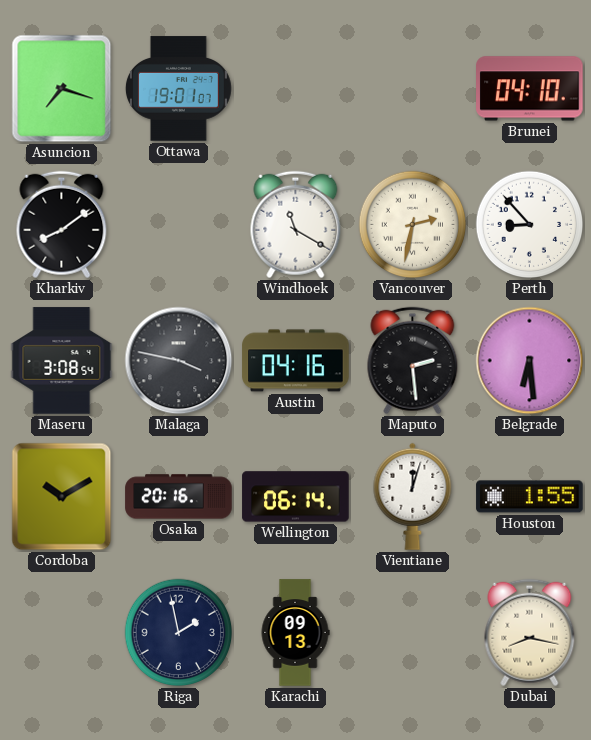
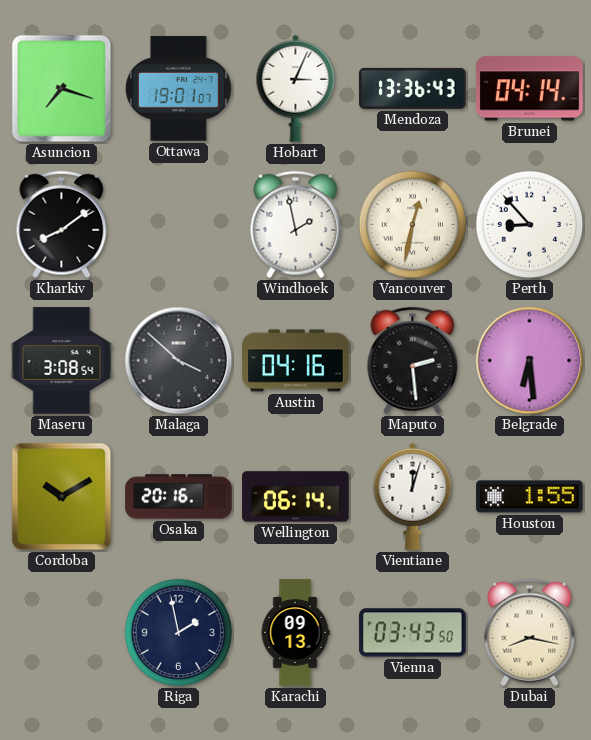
Hobart: none -> 3:04
Mendoza: none -> 13:36
Brunei: 04:10 -> 04:14
Windhoek: 11:20 -> 1:58
Vancouver: 2:32 -> 12:32
Malaga: 3:47 -> 3:52
Vienna: none -> 03:43
